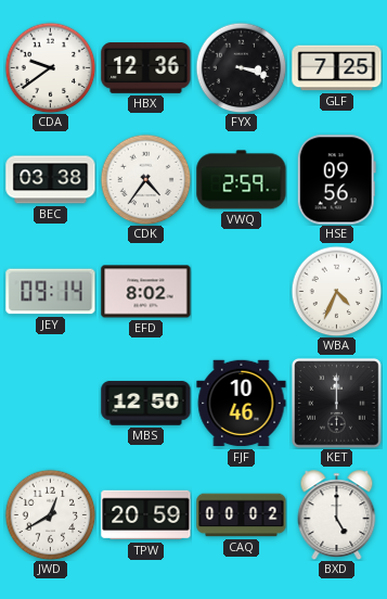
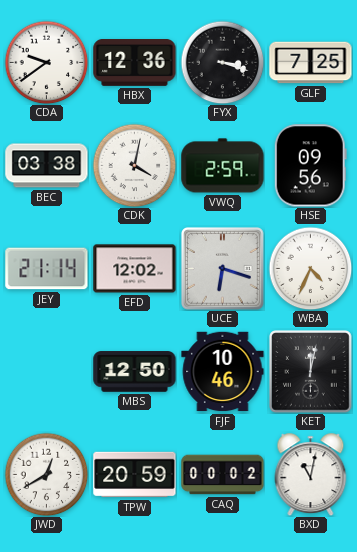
CDK: 4:36 -> 4:02
JEY: 09:14 -> 21:14
EFD: 8:02 -> 12:02
UCE: none -> 6:18
KET: 12:00 -> 12:02
BXD: 5:00 -> 11:02
